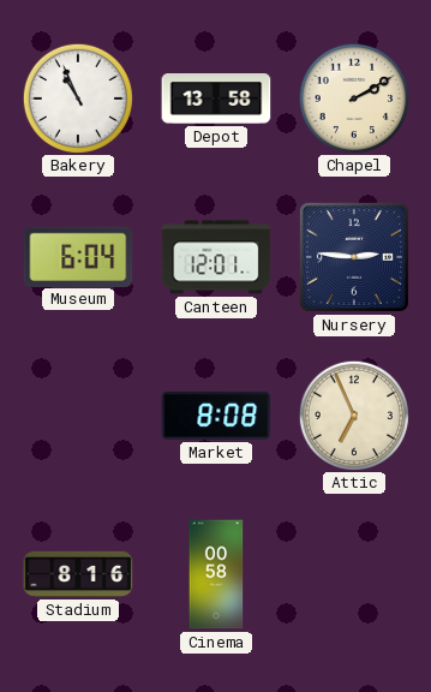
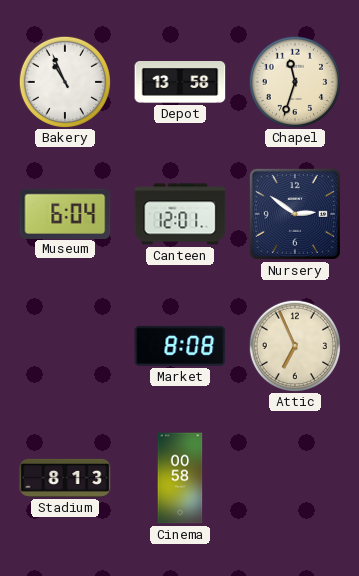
Chapel: 2:10 -> 11:33
Nursery: 2:46 -> 2:51
Stadium: 8:16 -> 8:13
